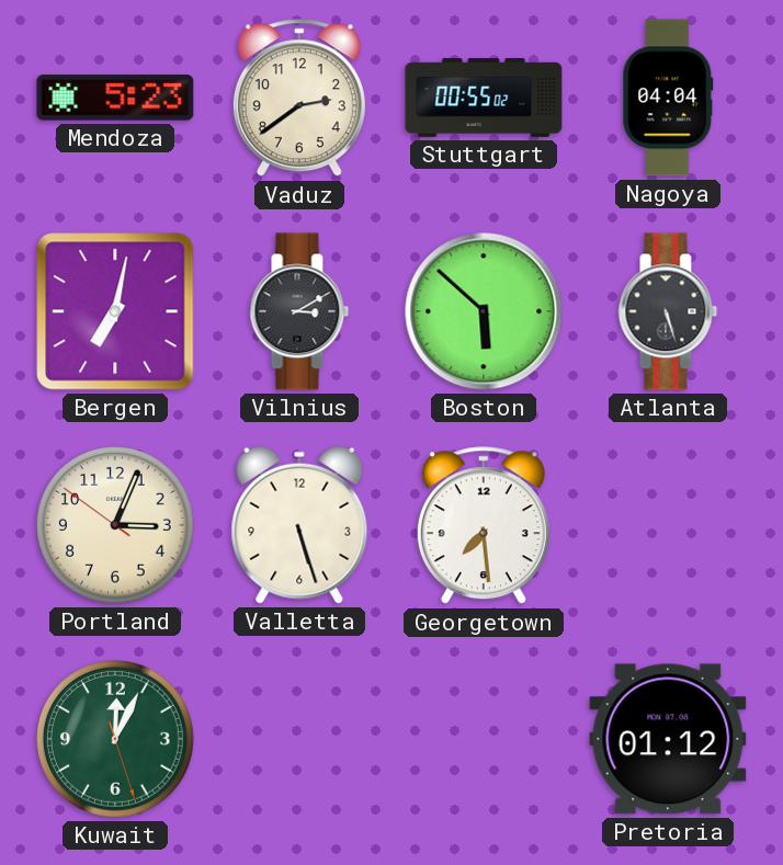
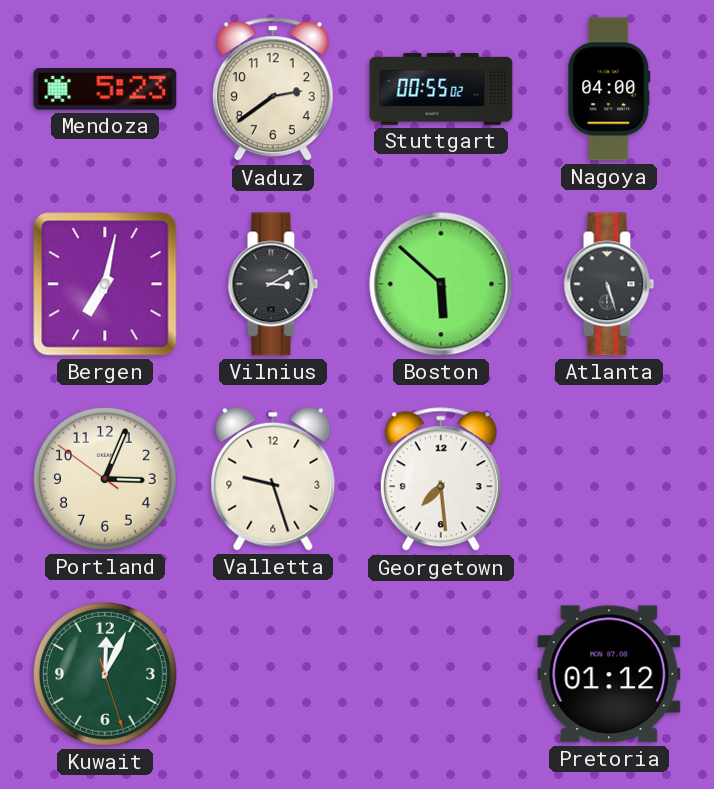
Nagoya: 04:04 -> 04:00
Valletta: 5:27 -> 9:27
